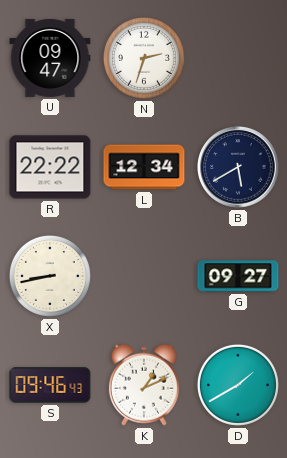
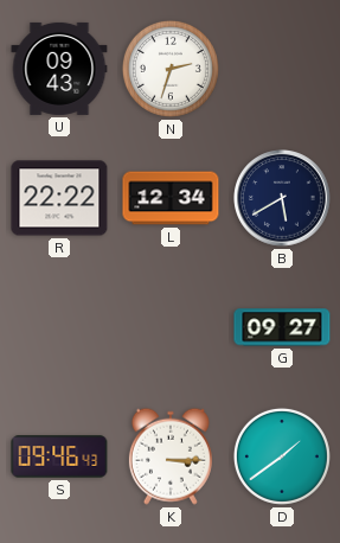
U: 09:47 -> 09:43
X: 8:43 -> none
K: 1:11 -> 3:15
D: 1:40 -> 1:39
